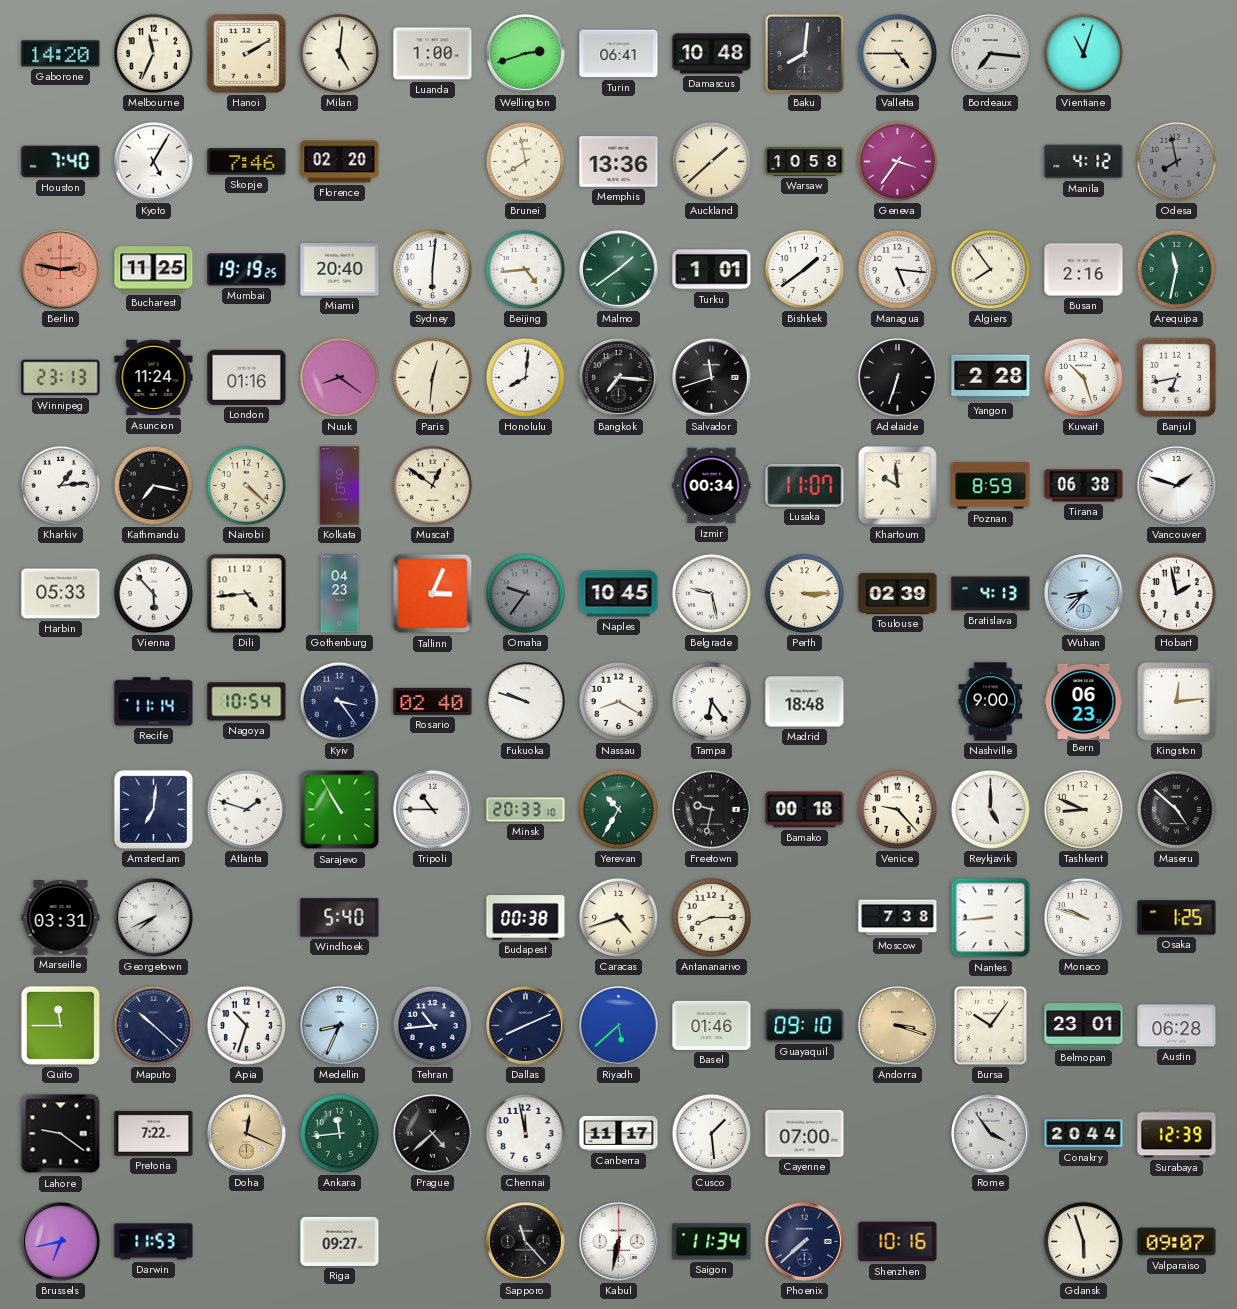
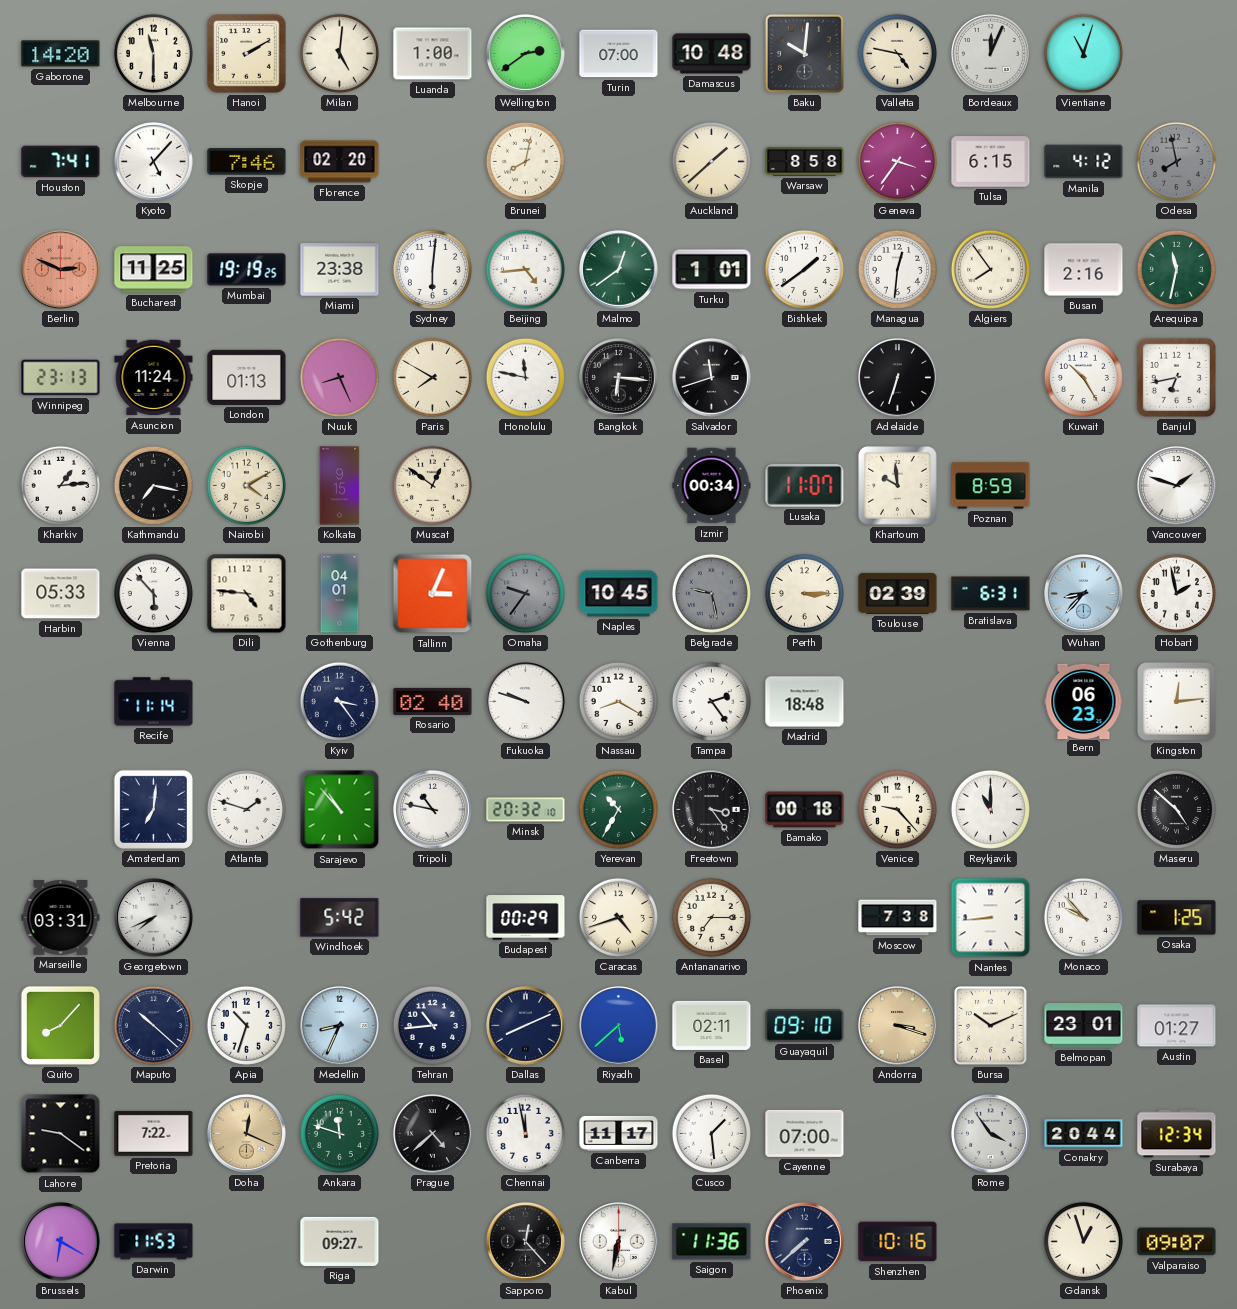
Melbourne: 11:34 -> 11:30
Wellington: 2:42 -> 2:39
Turin: 06:41 -> 07:00
Baku: 8:01 -> 10:01
Valletta: 4:45 -> 4:47
Bordeaux: 7:16 -> 12:04
Houston: 7:40 -> 7:41
Kyoto: 5:05 -> 5:07
Brunei: 7:58 -> 8:02
Memphis: 13:36 -> none
Warsaw: 10:58 -> 8:58
Tulsa: none -> 6:15
Berlin: 2:47 -> 2:49
Miami: 20:40 -> 23:38
Malmo: 1:39 -> 12:39
Managua: 5:16 -> 12:31
London: 01:16 -> 01:13
Nuuk: 8:21 -> 8:26
Paris: 12:31 -> 7:50
Honolulu: 8:01 -> 11:47
Bangkok: 7:16 -> 6:16
Yangon: 2:28 -> none
Kuwait: 10:27 -> 10:25
Nairobi: 4:22 -> 4:10
Tirana: 06:38 -> none
Dili: 4:44 -> 4:46
Gothenburg: 04:23 -> 04:01
Belgrade dial: white -> grey
Bratislava: 4:13 -> 6:31
Nagoya: 10:54 -> none
Tampa: 6:24 -> 2:24
Nashville: 9:00 -> none
Sarajevo: 10:55 -> 10:53
Tripoli: 10:45 -> 10:47
Minsk: 20:33 -> 20:32
Freetown: 9:32 -> 3:24
Reykjavik: 5:00 -> 11:00
Tashkent: 8:49 -> none
Windhoek: 5:40 -> 5:42
Budapest: 00:38 -> 00:29
Antananarivo: 8:15 -> 7:15
Monaco: 9:48 -> 9:53
Quito: 11:45 -> 8:07
Basel: 01:46 -> 02:11
Bursa: 10:06 -> 10:11
Austin: 06:28 -> 01:27
Ankara: 11:44 -> 11:48
Surabaya: 12:39 -> 12:34
Brussels: 6:43 -> 6:20
Sapporo: 11:23 -> 12:23
Saigon: 11:34 -> 11:36
Gdansk: 5:57 -> 12:57
